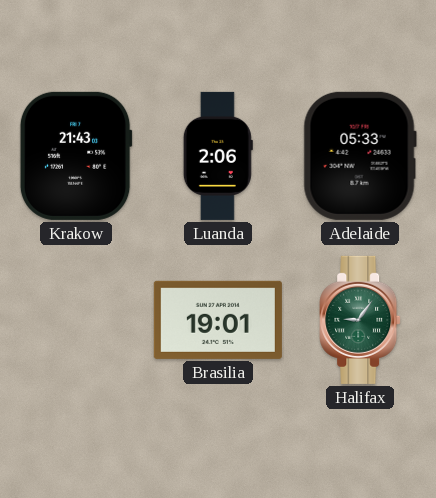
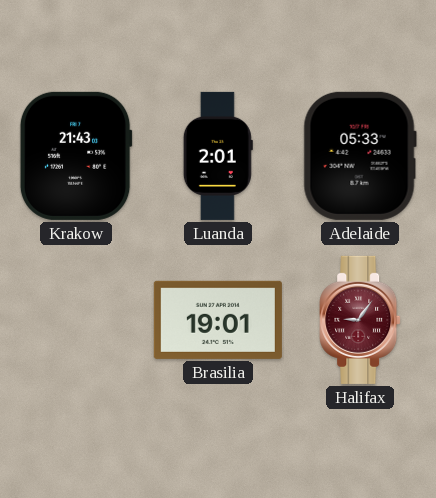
Luanda: 2:06 -> 2:01
Halifax dial: green -> burgundy
